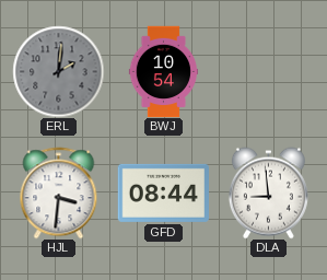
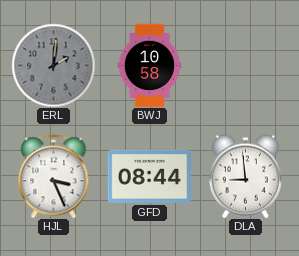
BWJ: 10:54 -> 10:58
HJL: 3:31 -> 3:26
